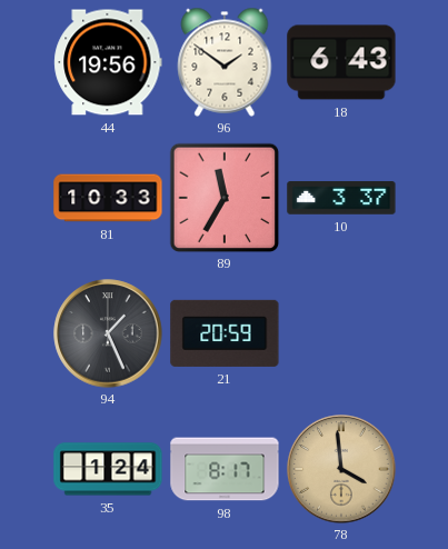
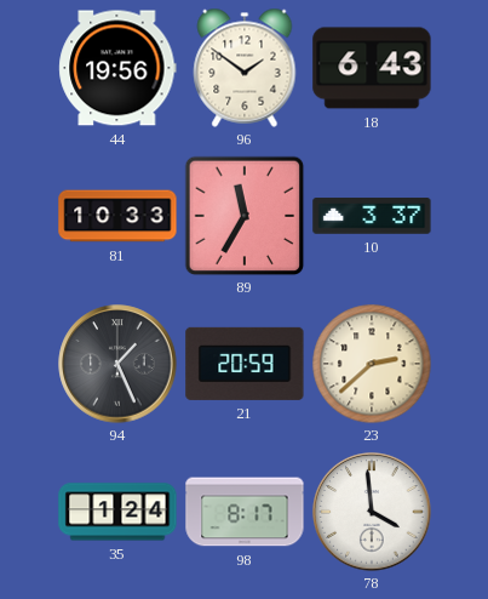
23: none -> 2:38
78 dial: champagne -> white
